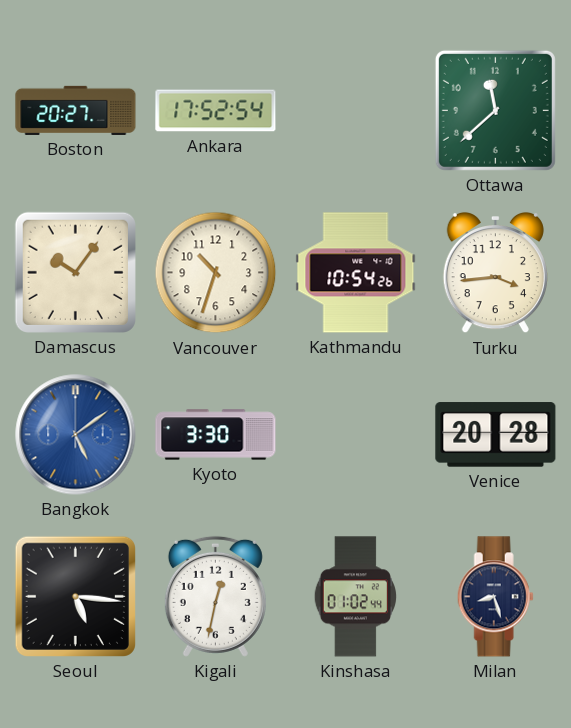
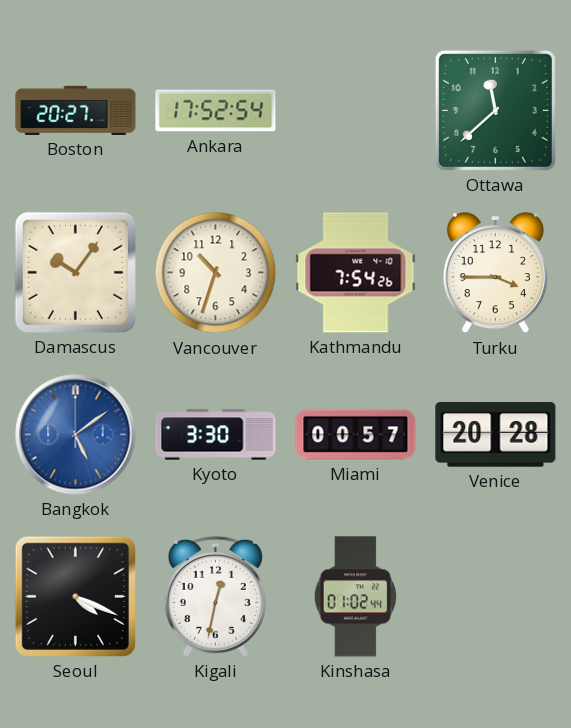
Kathmandu: 10:54 -> 7:54
Turku: 3:44 -> 3:45
Miami: none -> 00:57
Seoul: 5:16 -> 4:19
Milan: 8:27 -> none
